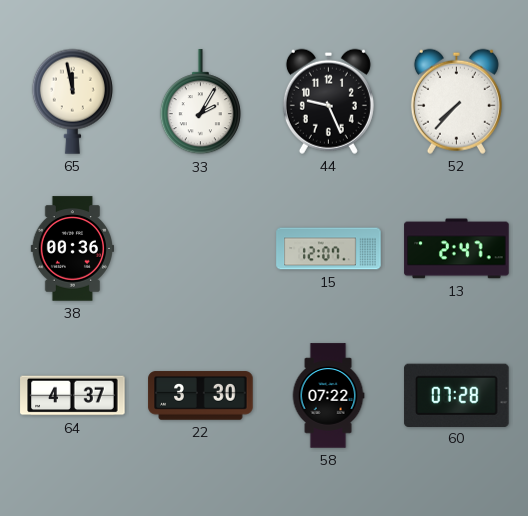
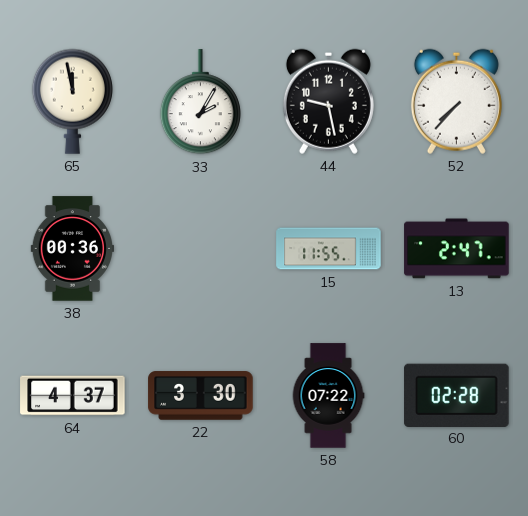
44: 9:26 -> 9:28
15: 12:07 -> 11:55
60: 07:28 -> 02:28
